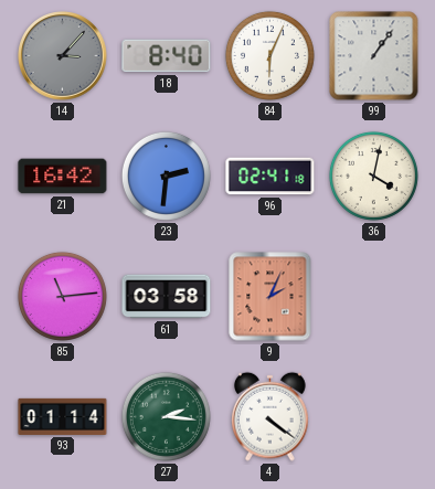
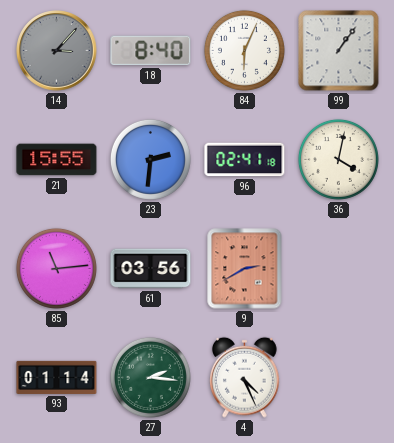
21: 16:42 -> 15:55
61: 03:58 -> 03:56
9: 2:04 -> 2:40
4: 4:21 -> 4:26
